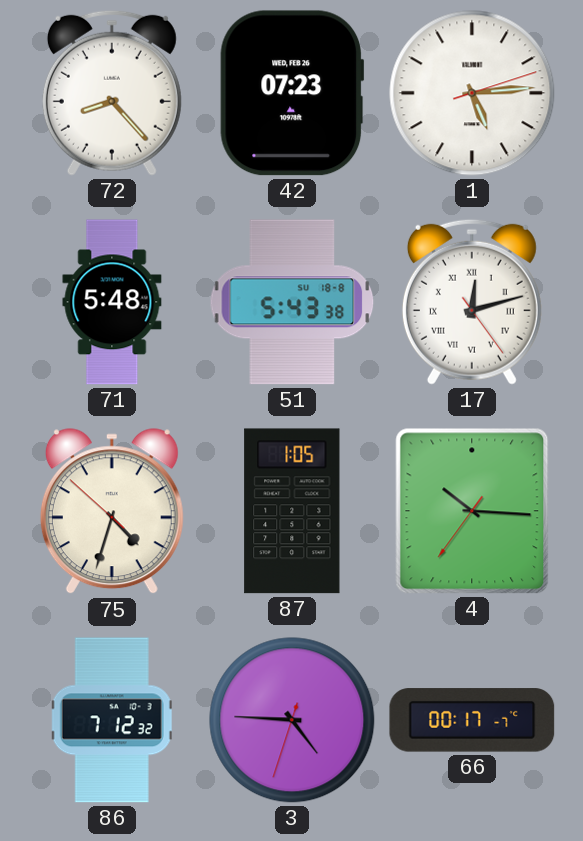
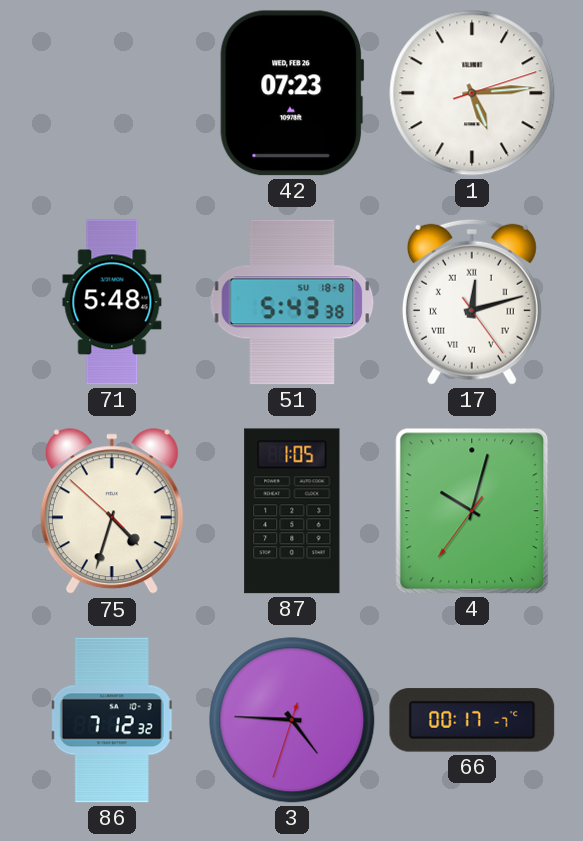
72: 8:23 -> none
4: 10:15 -> 10:02
